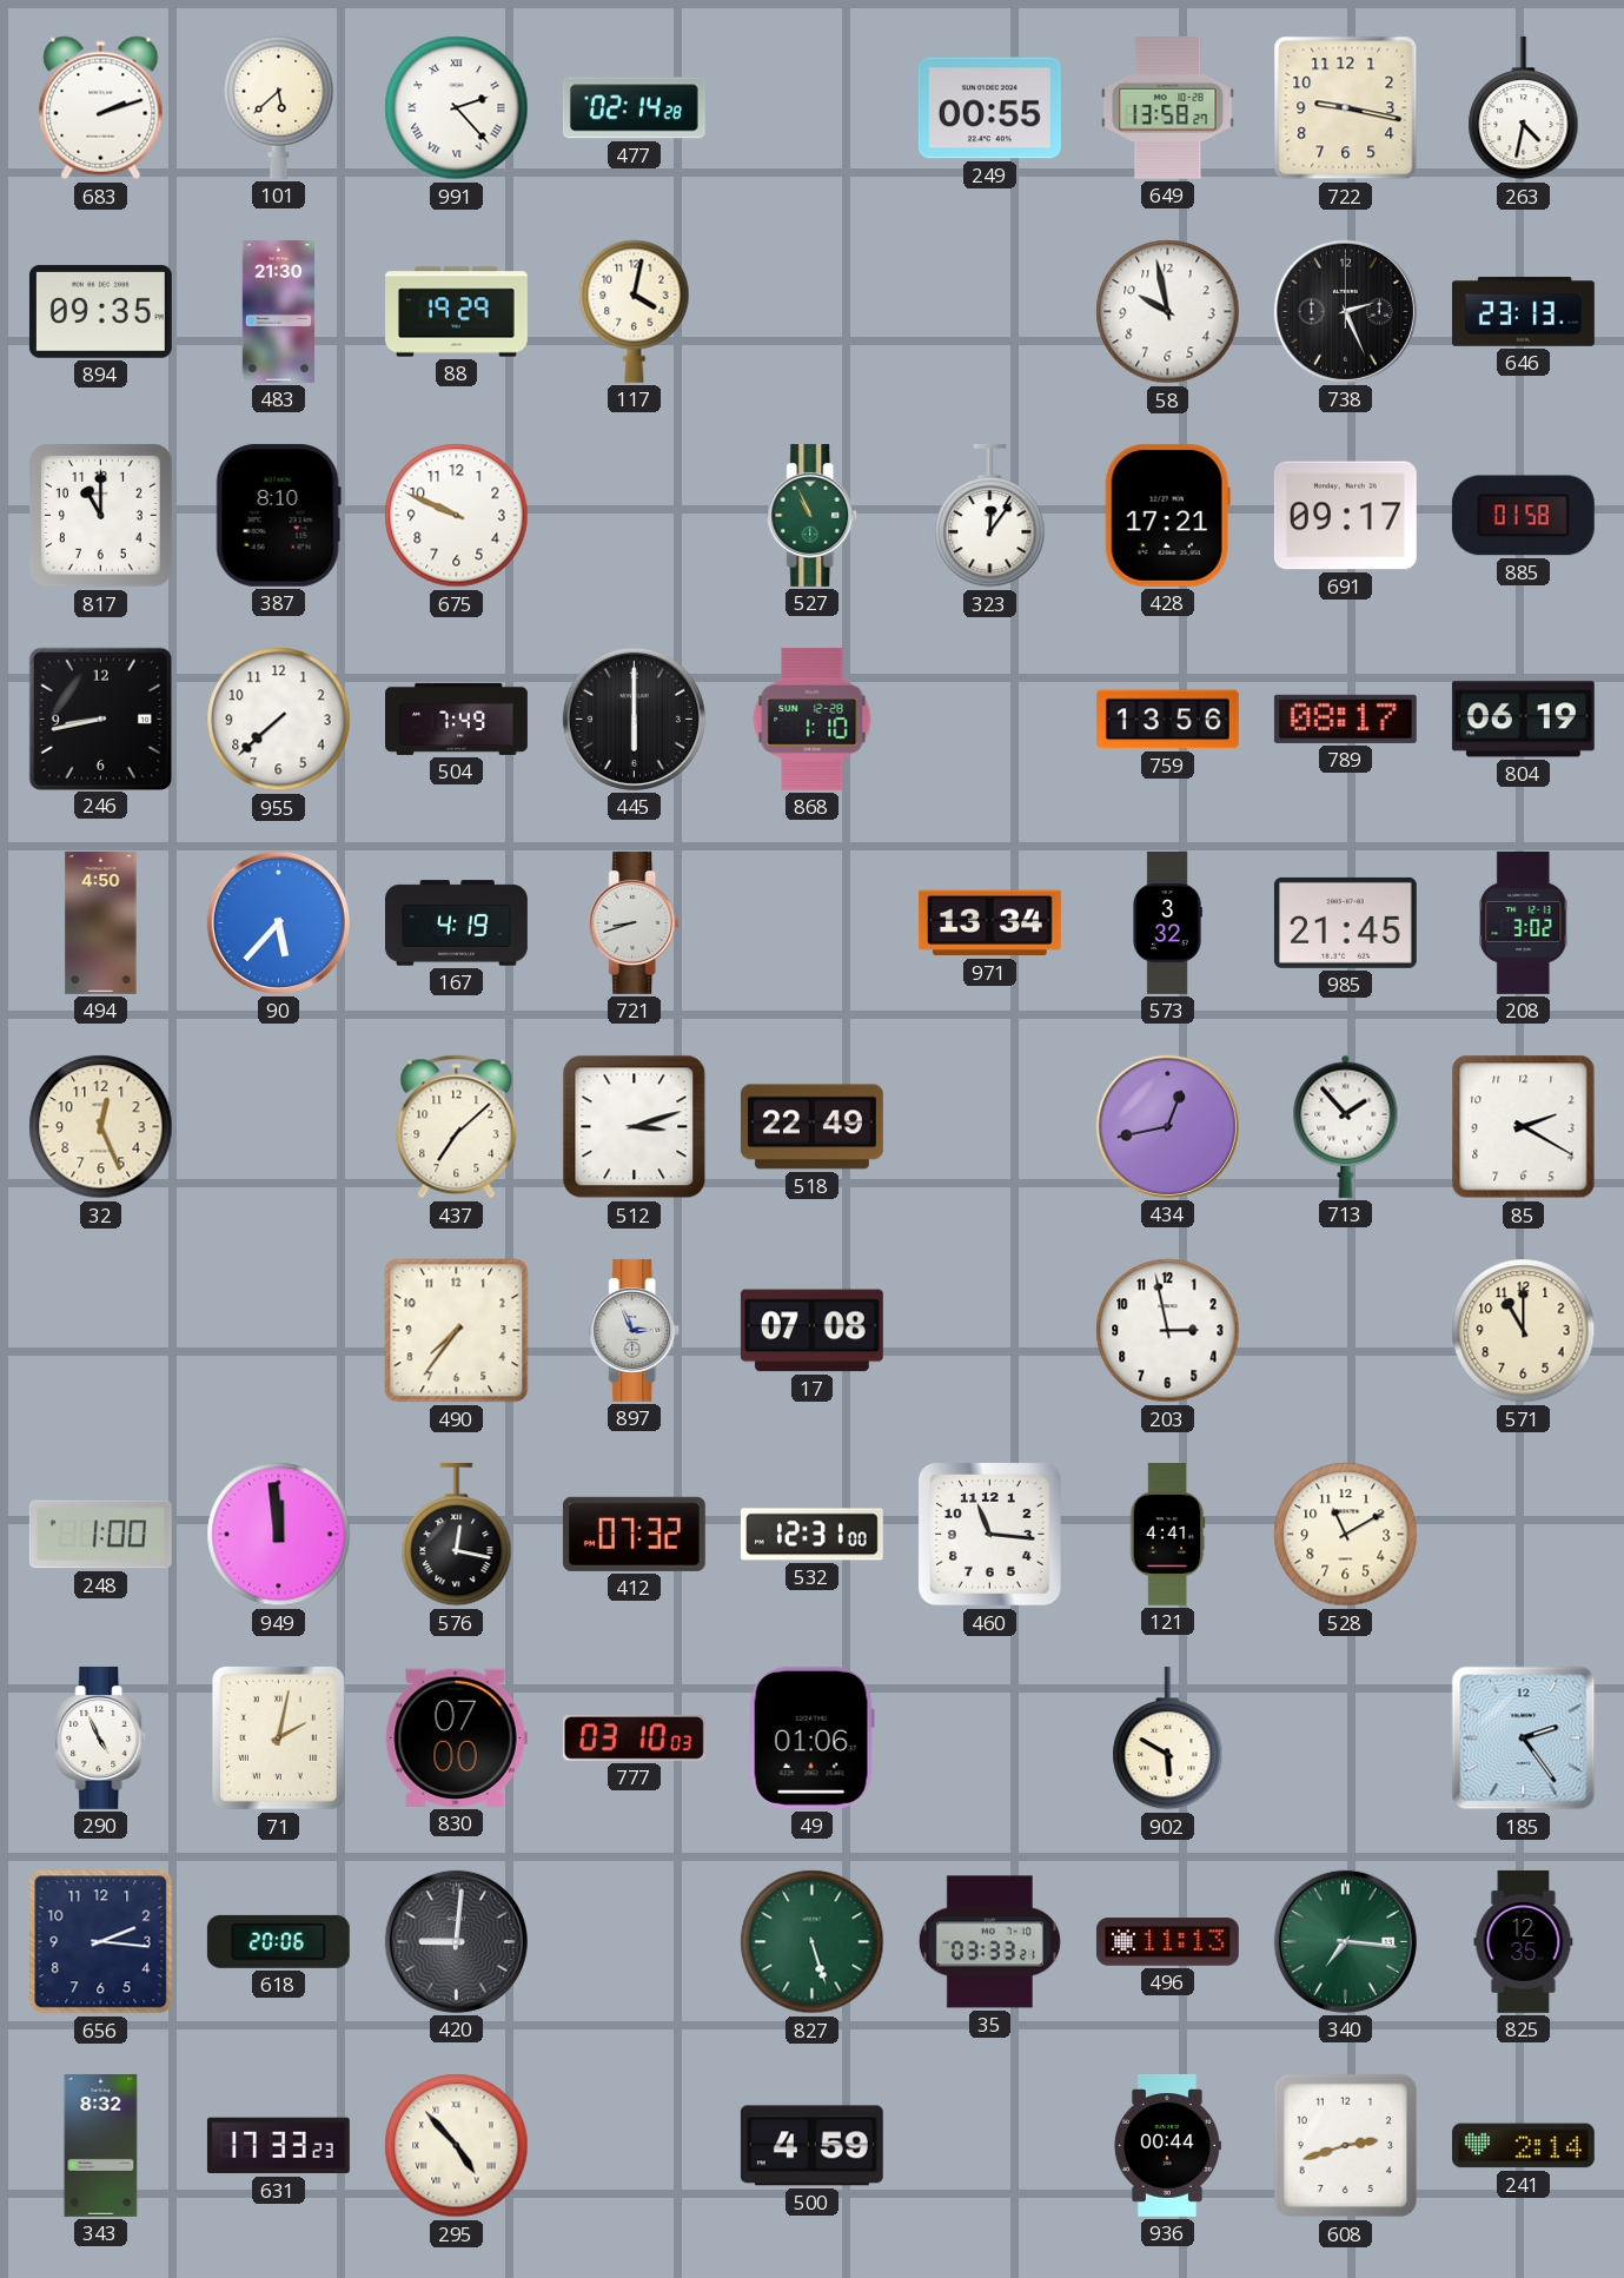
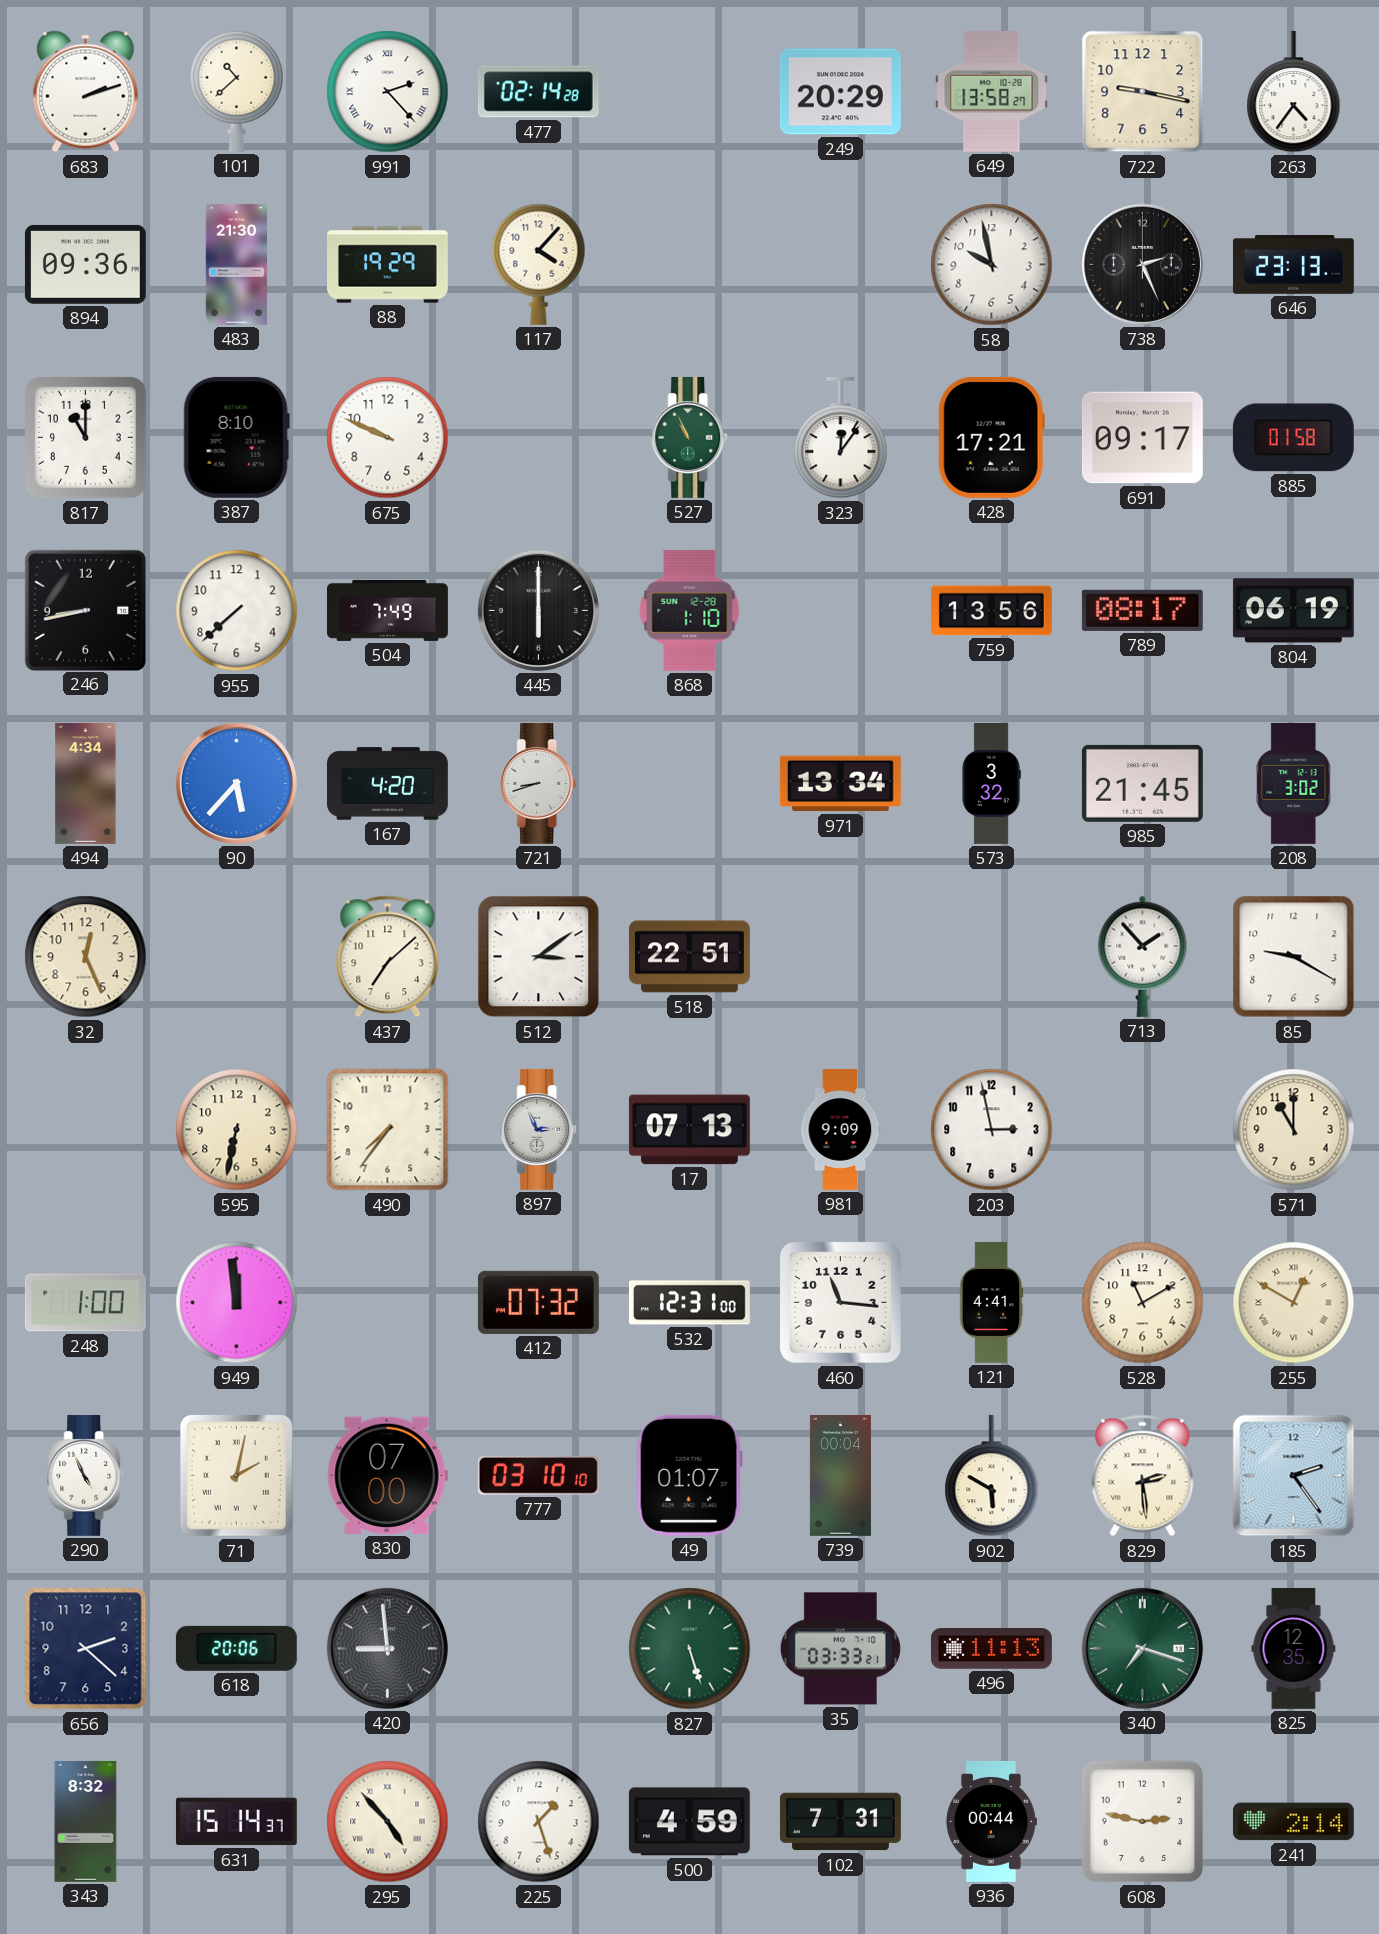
101: 5:38 -> 10:38
249: 00:55 -> 20:29
263: 4:32 -> 4:36
894: 09:35 -> 09:36
117: 4:02 -> 4:07
494: 4:50 -> 4:34
167: 4:19 -> 4:20
512: 3:12 -> 3:09
518: 22:49 -> 22:51
434: 12:43 -> none
85: 2:20 -> 9:20
595: none -> 6:32
17: 07:08 -> 07:13
981: none -> 9:09
576: 12:17 -> none
255: none -> 12:50
777: 03:10:03 -> 03:10:10
49: 01:06 -> 01:07
739: none -> 00:04
829: none -> 2:29
656: 2:16 -> 2:22
420: 9:01 -> 8:59
340: 7:16 -> 7:18
631: 17:33 -> 15:14
225: none -> 1:27
102: none -> 7:31
608: 2:42 -> 2:47
